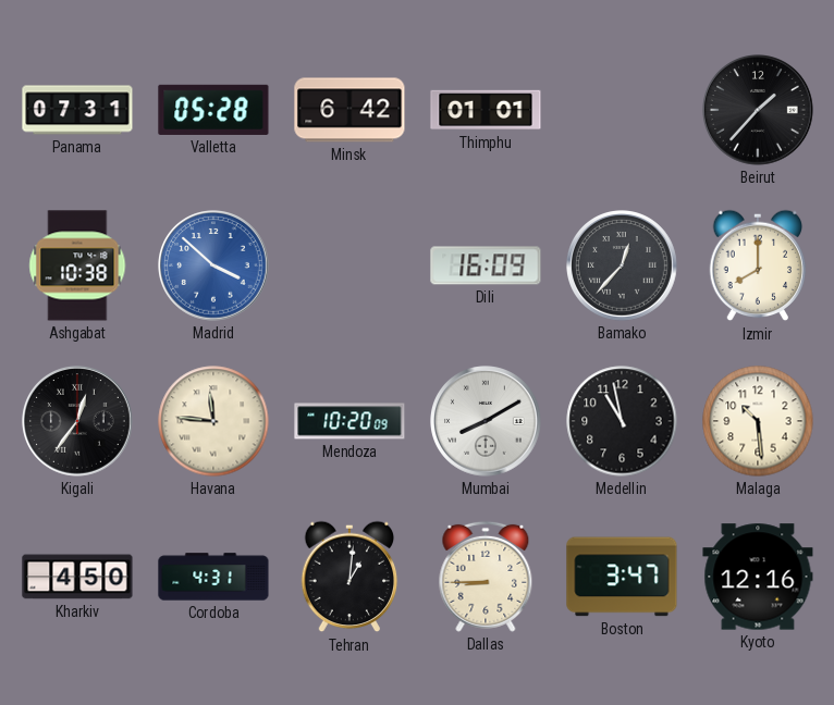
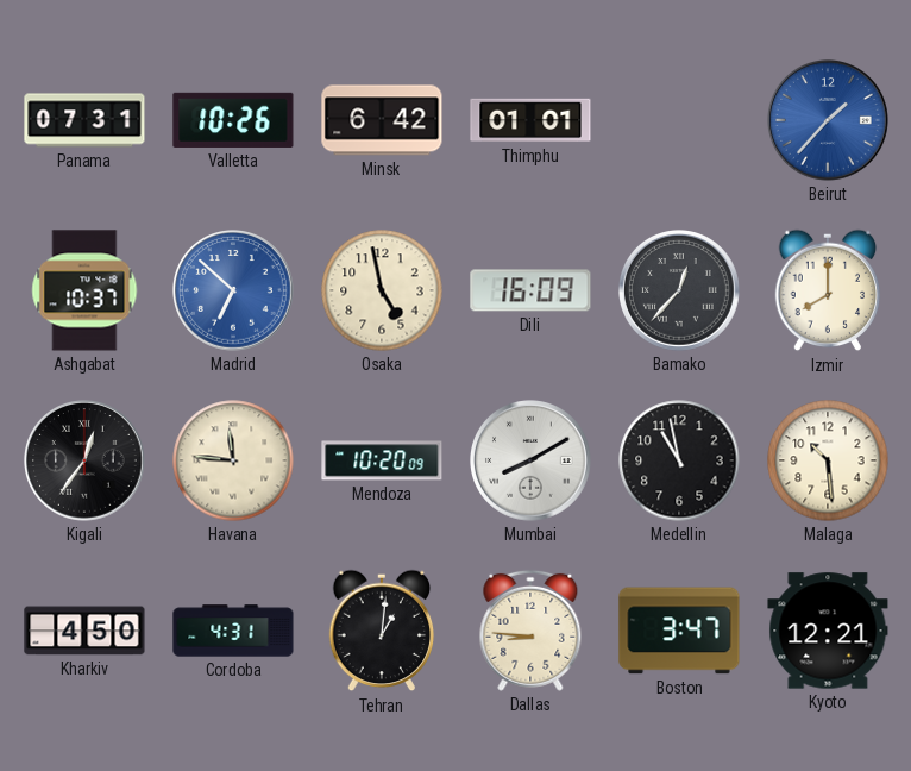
Valletta: 05:28 -> 10:26
Beirut dial: black -> blue
Ashgabat: 10:38 -> 10:37
Madrid: 3:52 -> 6:52
Osaka: none -> 4:58
Dallas: 8:45 -> 8:46
Kyoto: 12:16 -> 12:21
